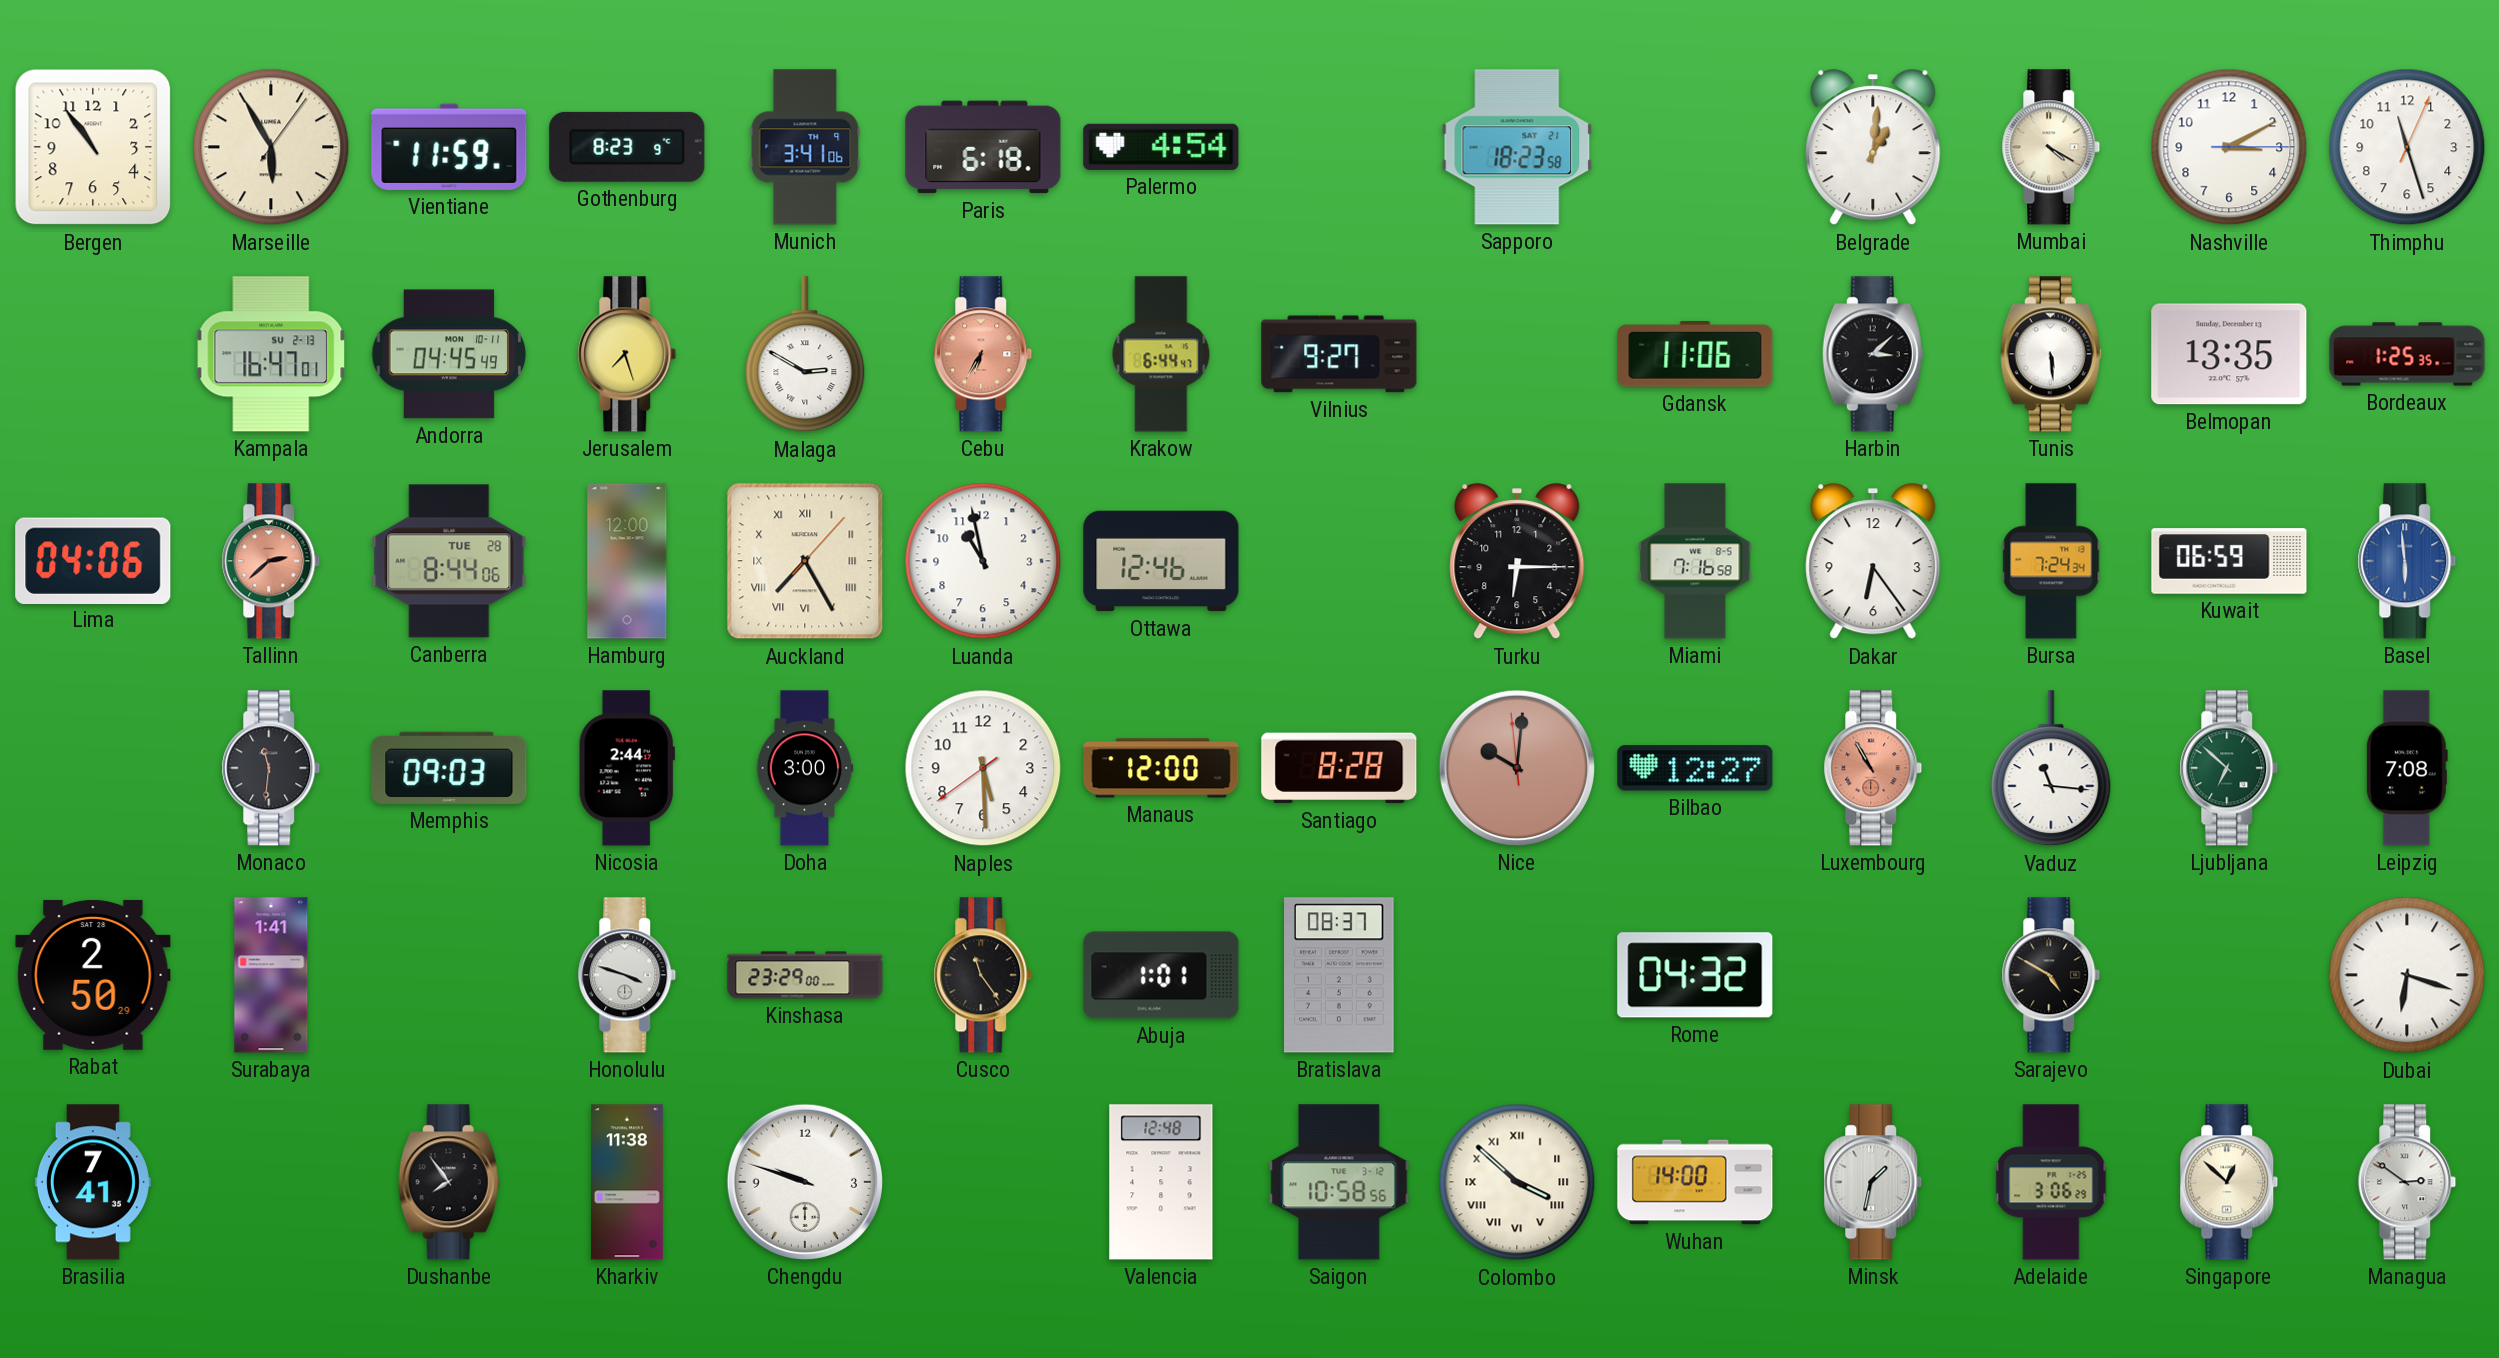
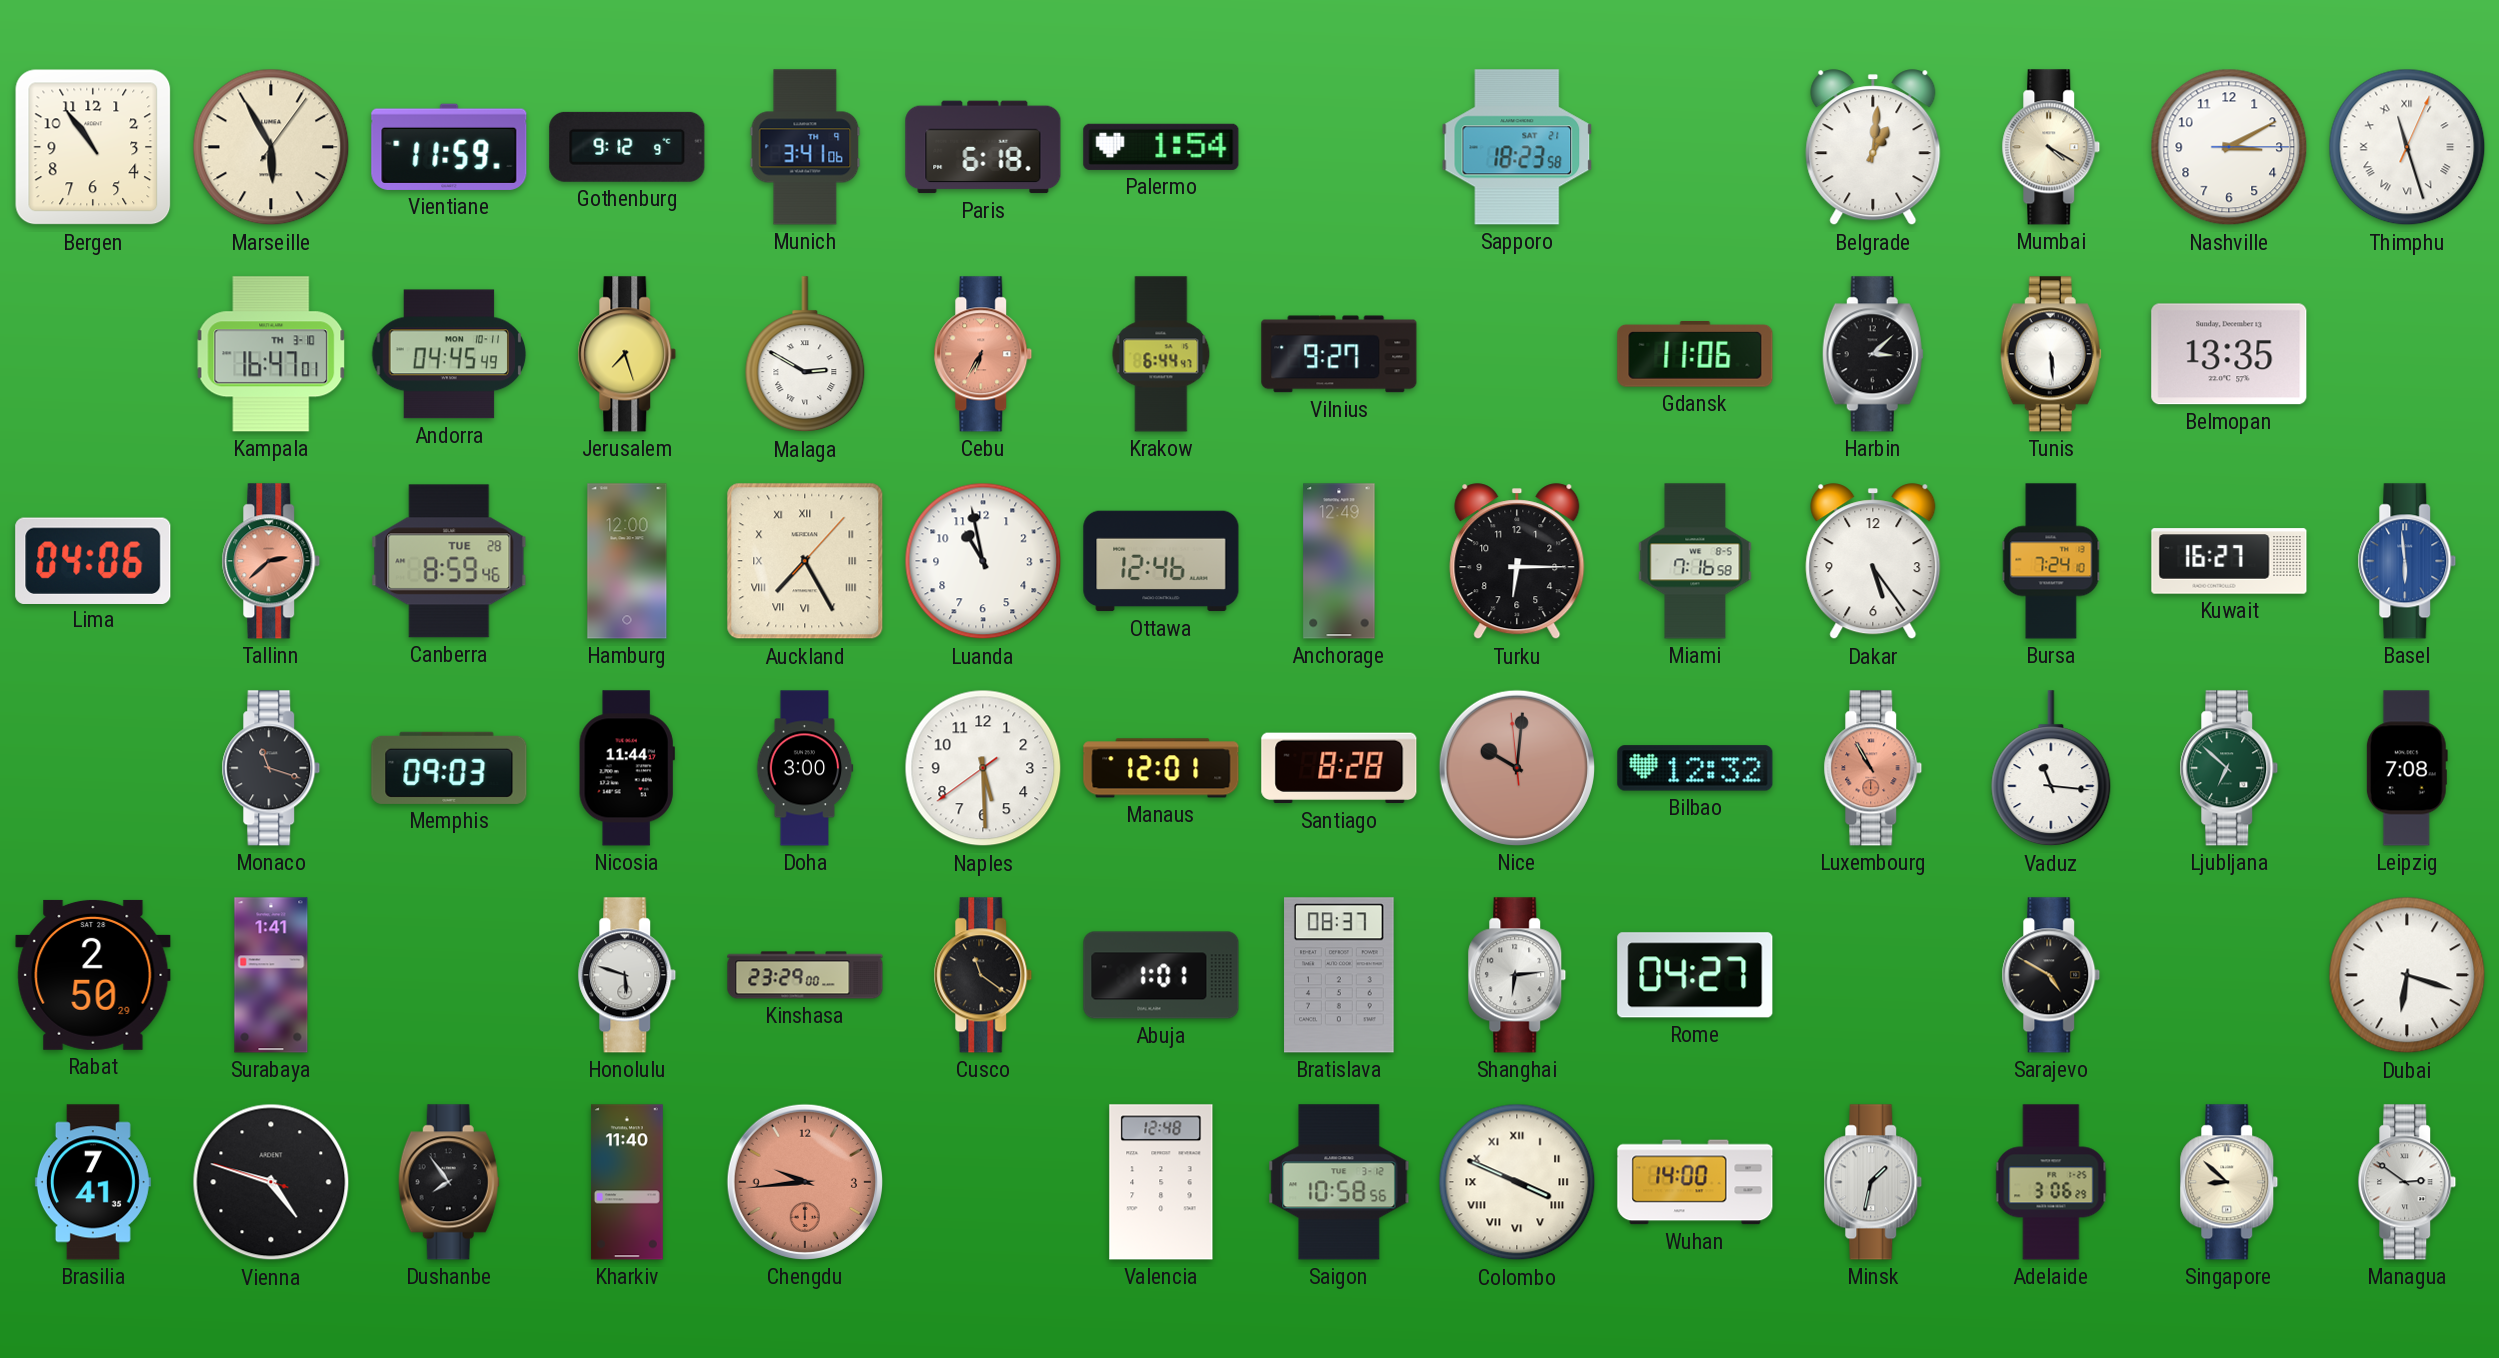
Gothenburg: 8:23 -> 9:12
Palermo: 4:54 -> 1:54
Thimphu numerals: Arabic -> Roman
Kampala date: SU 2-13 -> TH 3-10
Bordeaux: 1:25 -> none
Canberra: 8:44 -> 8:59
Anchorage: none -> 12:49
Dakar: 6:24 -> 5:24
Bursa: 7:24:34 -> 7:24:10
Kuwait: 06:59 -> 16:27
Monaco: 11:31 -> 11:18
Nicosia: 2:44 -> 11:44
Manaus: 12:00 -> 12:01
Bilbao: 12:27 -> 12:32
Honolulu: 3:48 -> 5:48
Cusco: 11:24 -> 11:21
Shanghai: none -> 6:14
Rome: 04:32 -> 04:27
Vienna: none -> 4:47
Kharkiv: 11:38 -> 11:40
Chengdu: 9:48 -> 9:44
Chengdu dial: white -> salmon
Colombo: 3:52 -> 3:49
Singapore: 12:52 -> 8:52
